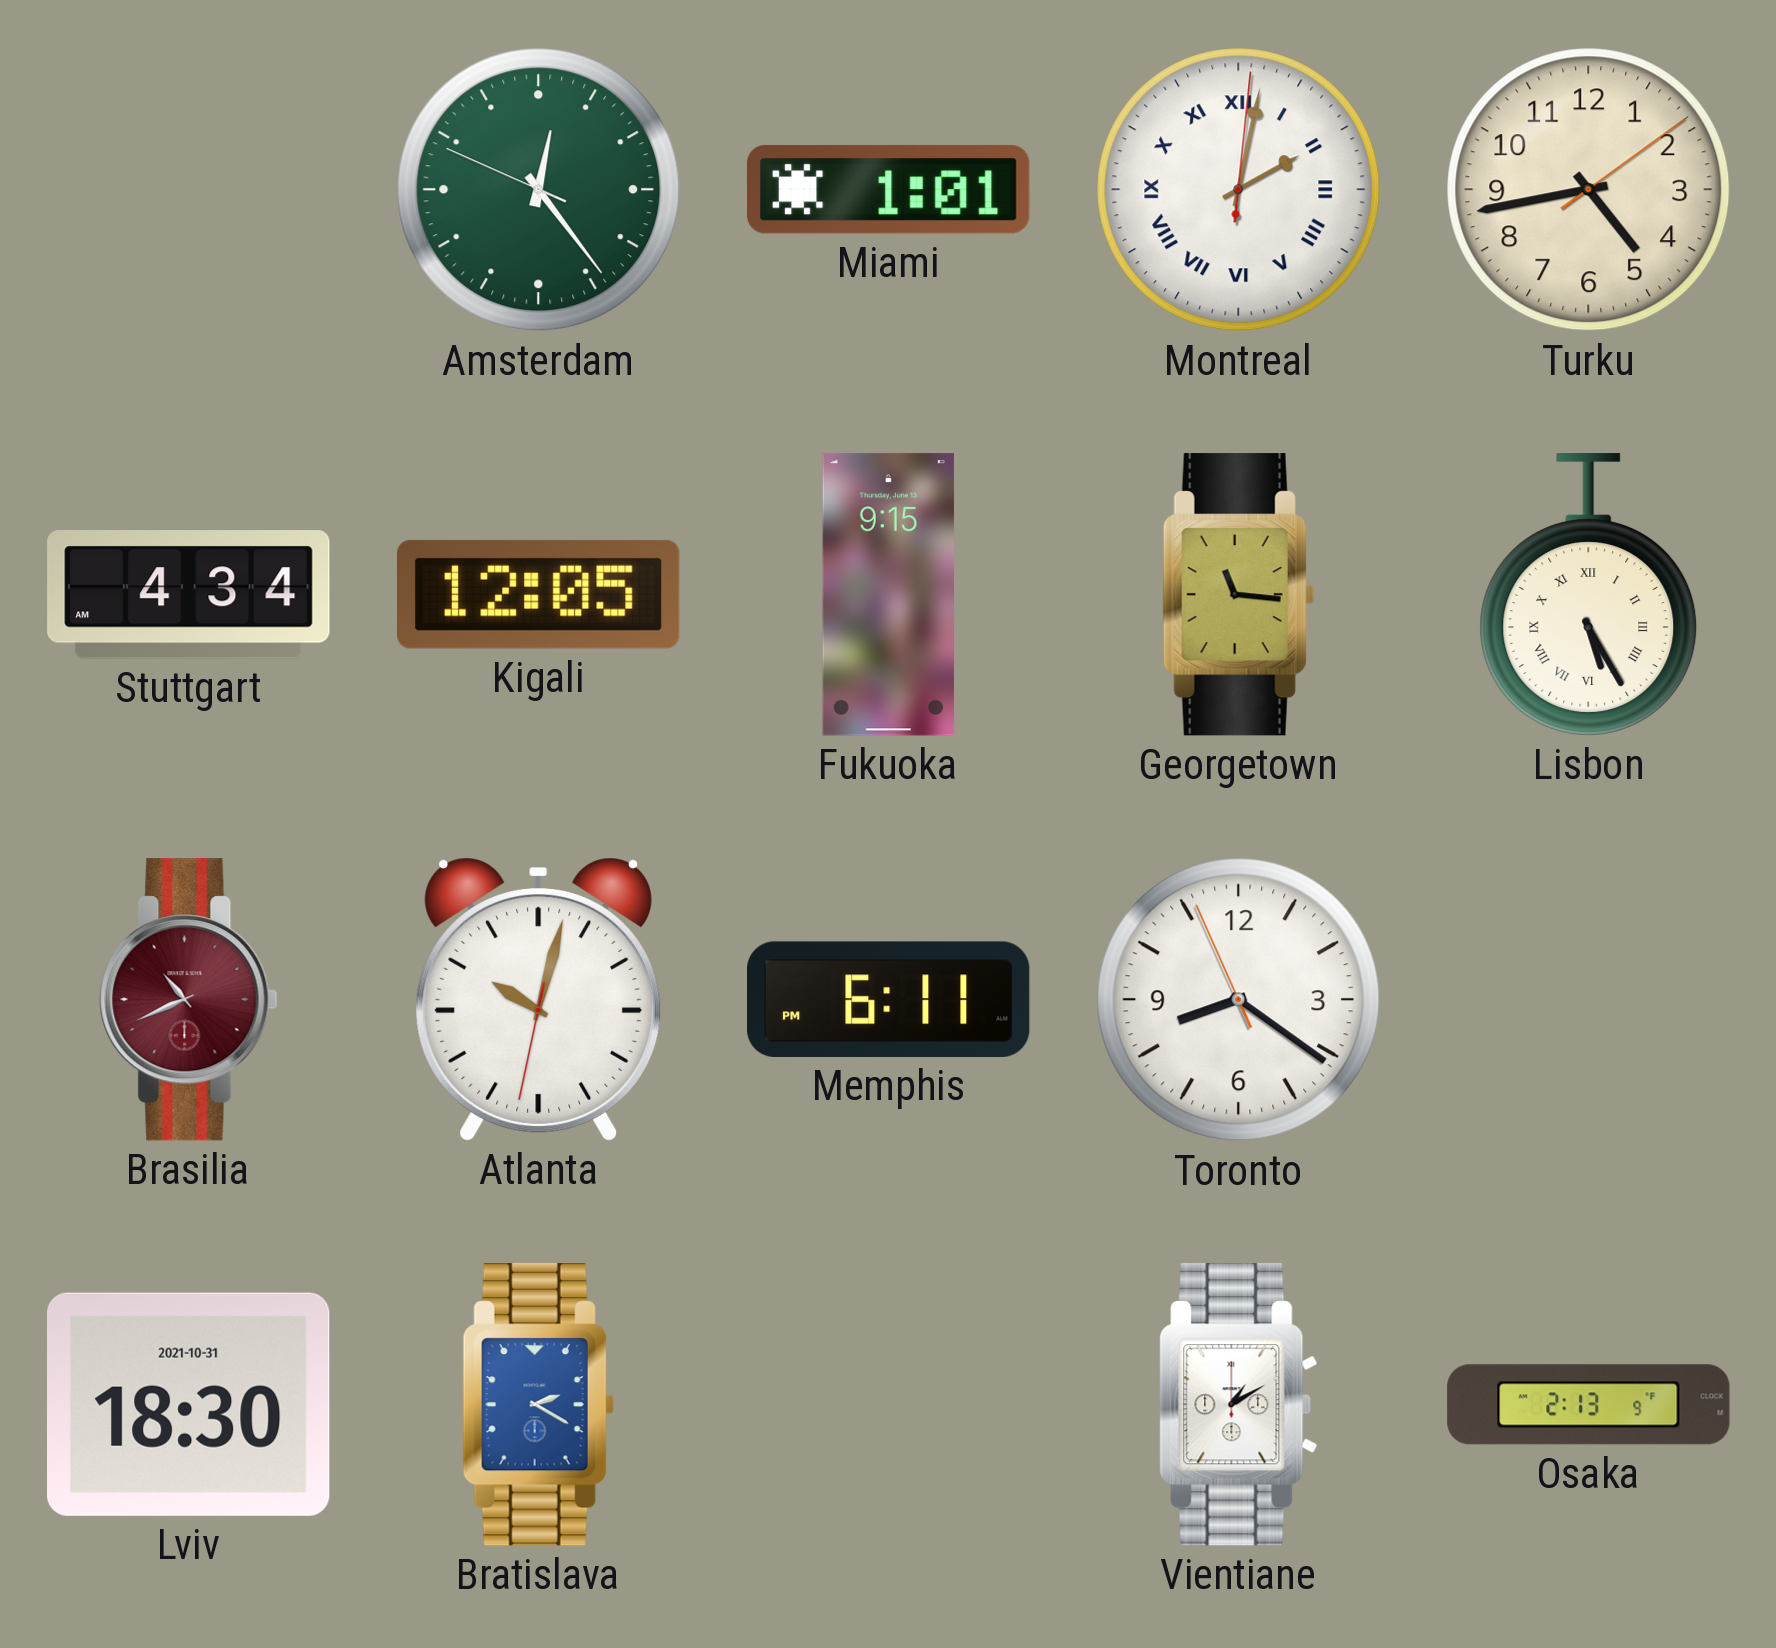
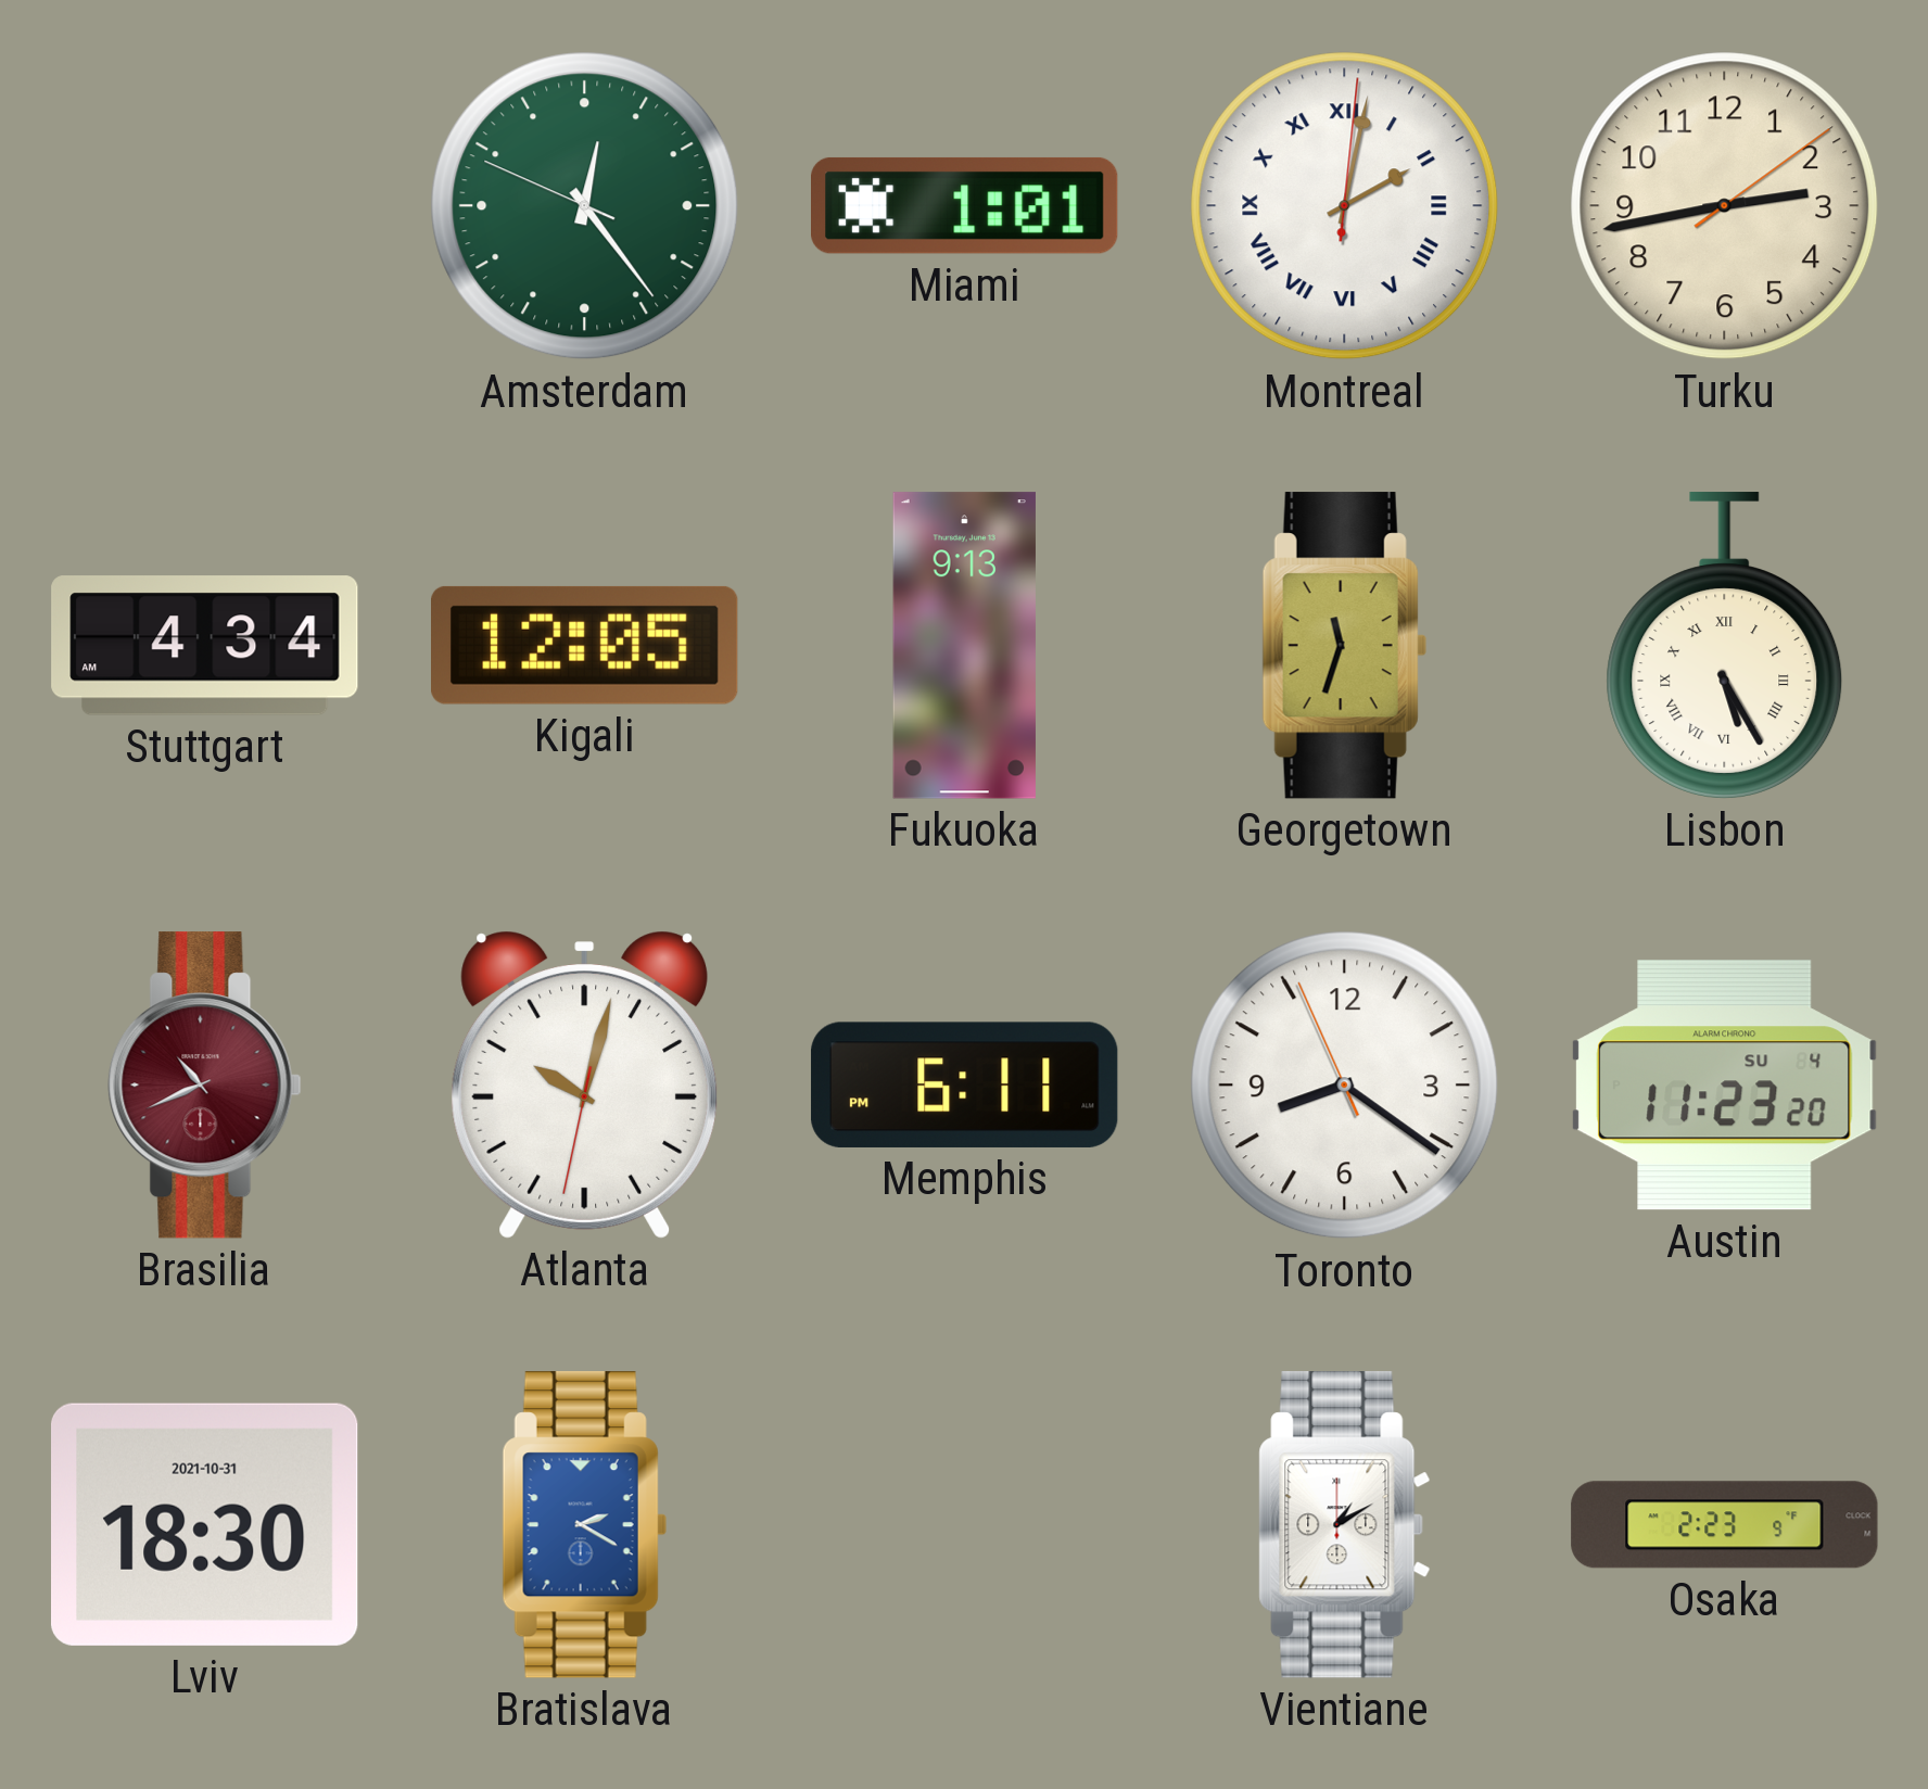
Turku: 4:43 -> 2:43
Fukuoka: 9:15 -> 9:13
Georgetown: 11:16 -> 11:33
Austin: none -> 11:23
Osaka: 2:13 -> 2:23
